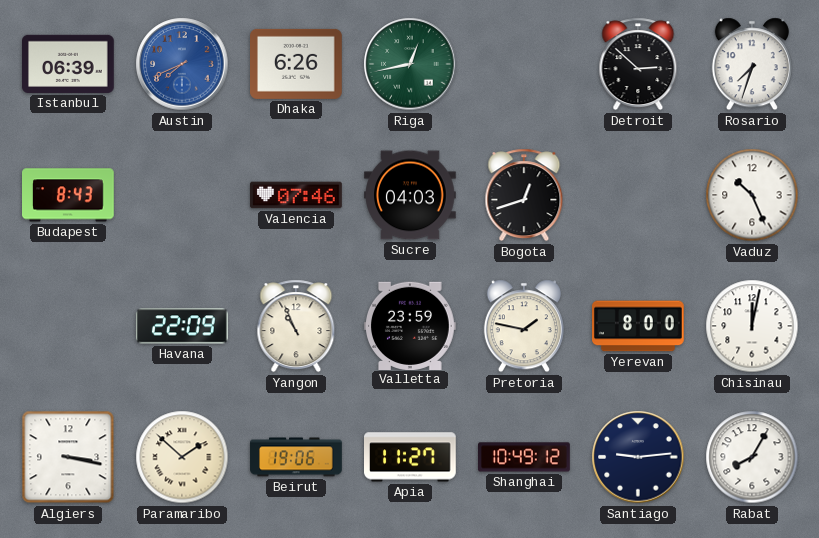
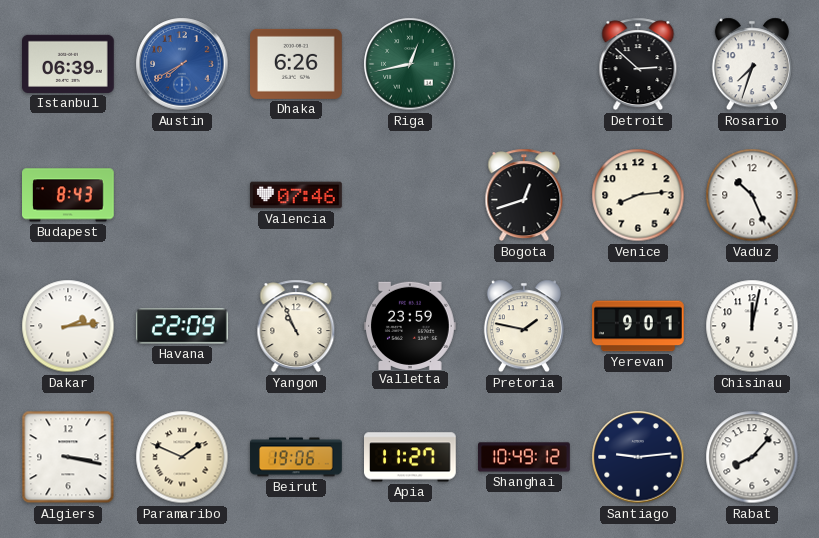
Austin: 7:41 -> 7:40
Sucre: 04:03 -> none
Venice: none -> 8:14
Dakar: none -> 2:14
Yerevan: 8:00 -> 9:01
Paramaribo: 1:52 -> 1:49
Rabat: 8:05 -> 8:07
